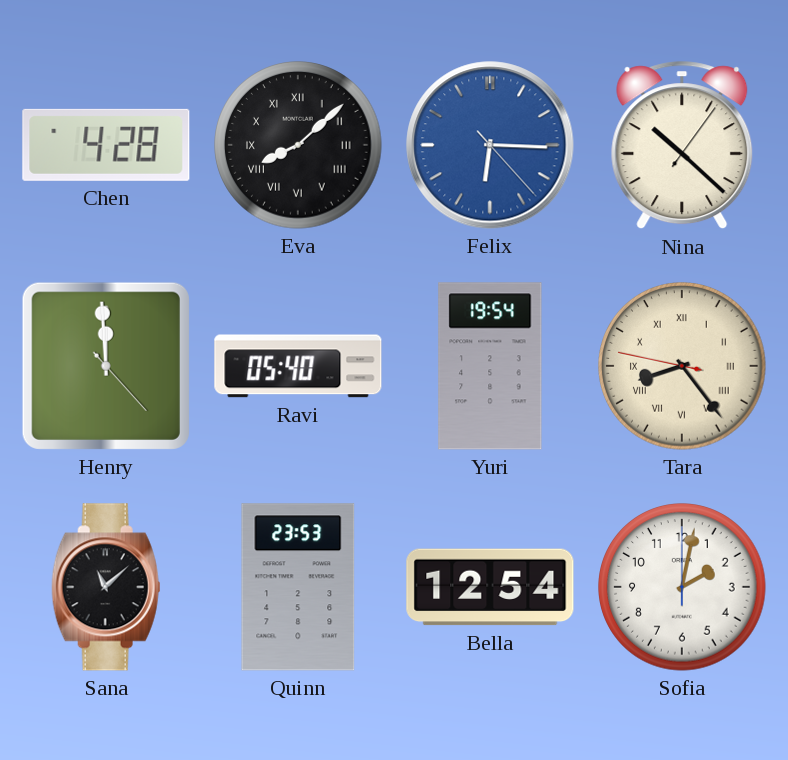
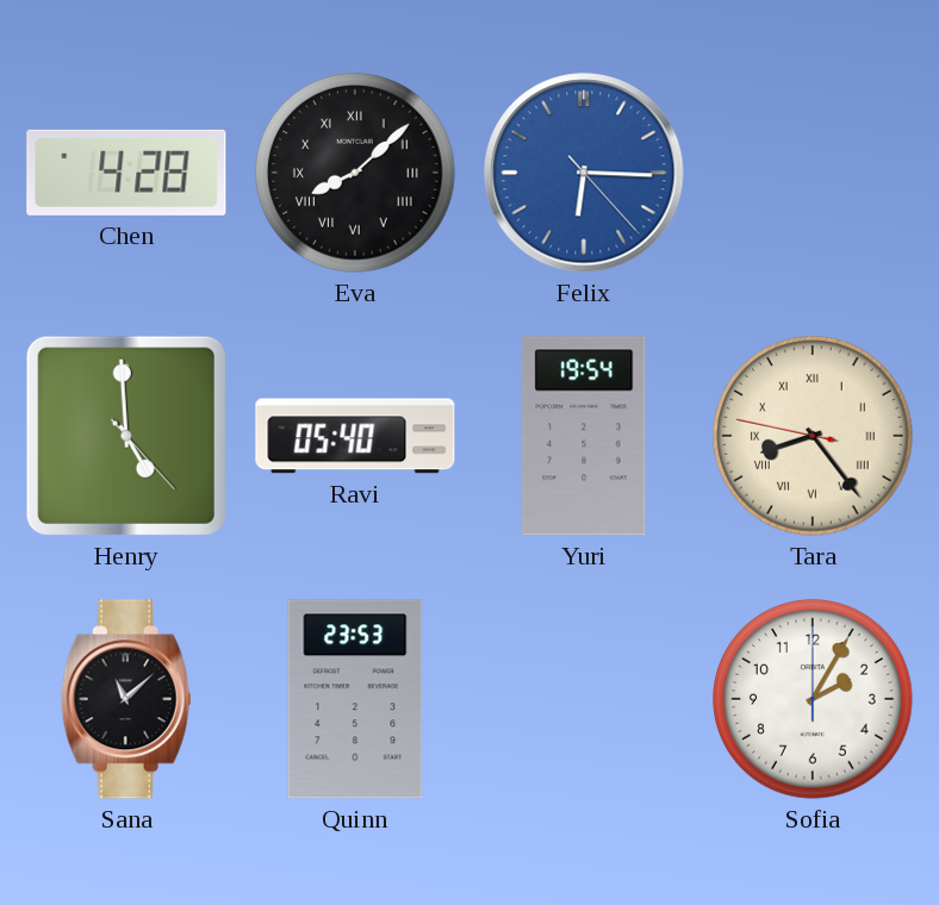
Nina: 10:22 -> none
Henry: 11:59 -> 4:59
Bella: 12:54 -> none
Sofia: 2:02 -> 2:05
